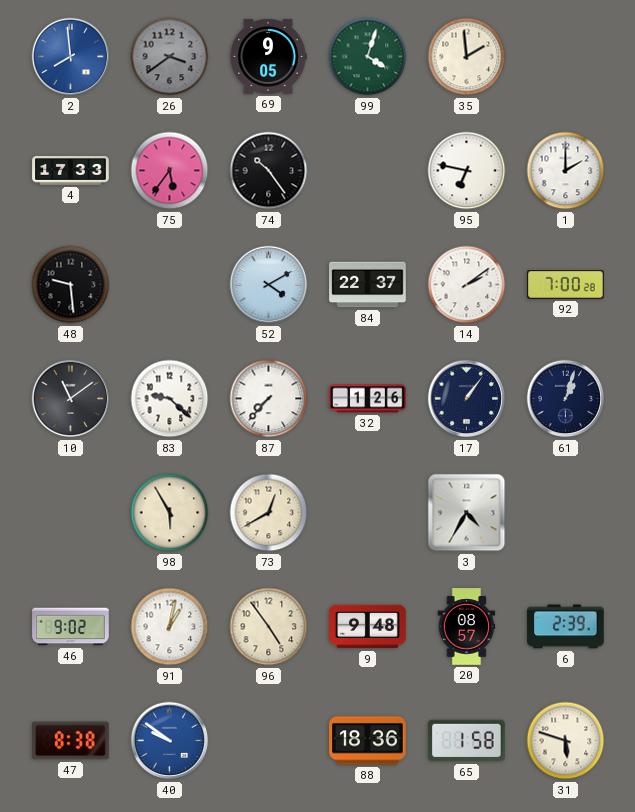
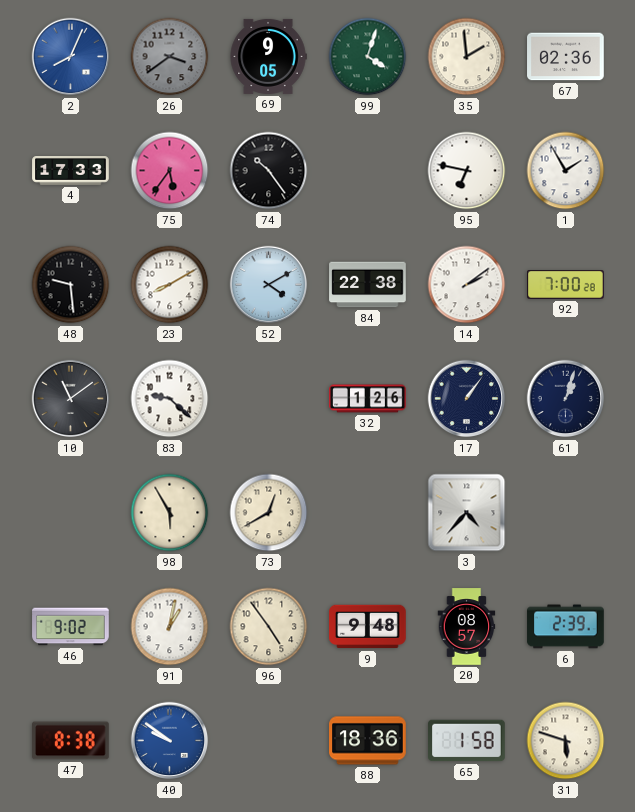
2: 7:59 -> 8:04
67: none -> 02:36
1: 2:00 -> 1:55
23: none -> 8:10
84: 22:37 -> 22:38
87: 7:37 -> none
3: 4:35 -> 4:37
